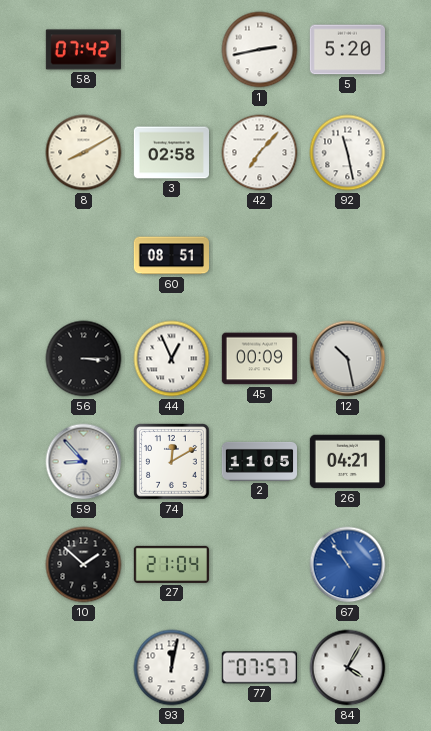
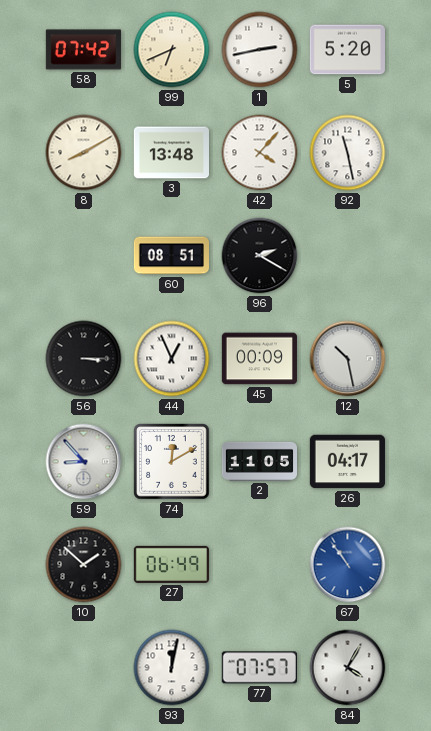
99: none -> 6:41
3: 02:58 -> 13:48
42: 7:07 -> 4:07
96: none -> 2:20
26: 04:21 -> 04:17
27: 21:04 -> 06:49
